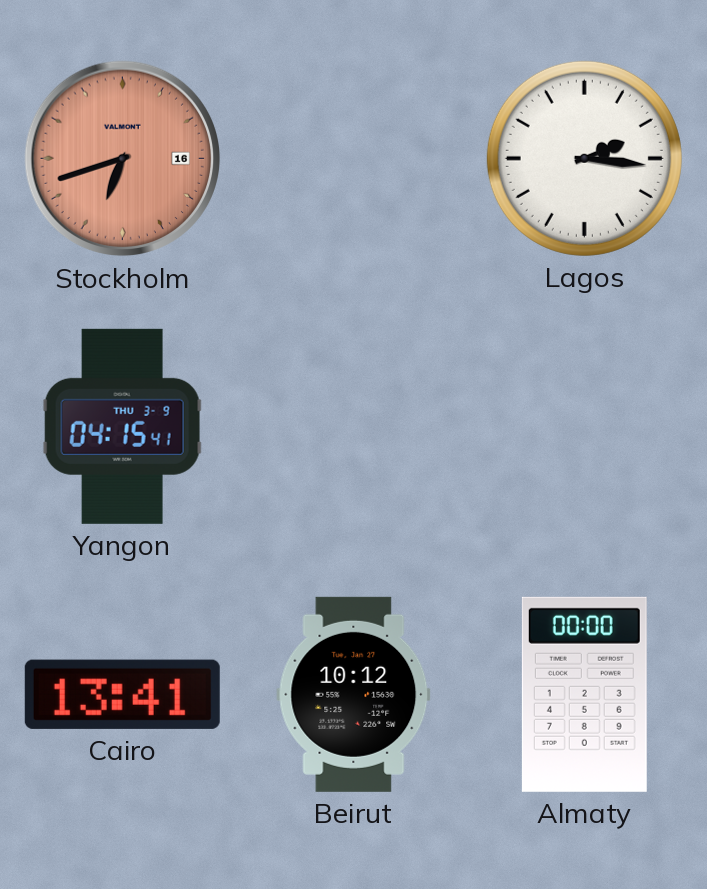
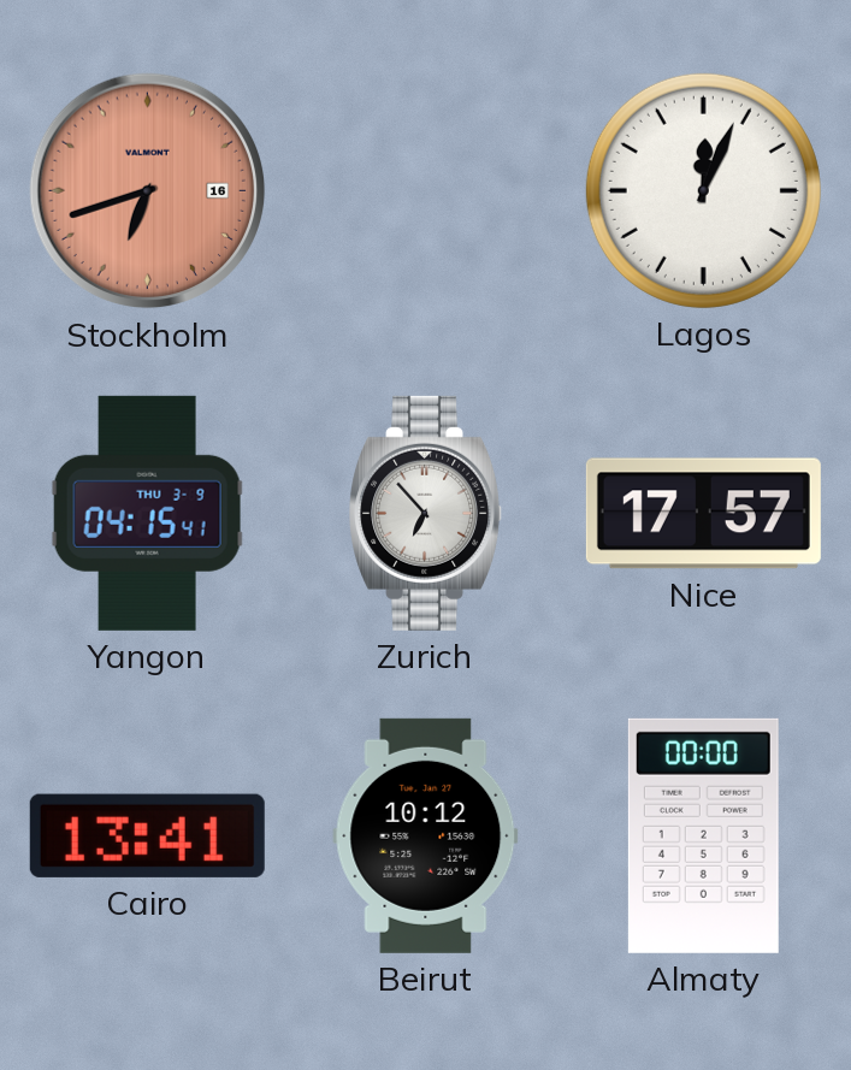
Lagos: 2:16 -> 12:04
Zurich: none -> 6:53
Nice: none -> 17:57
